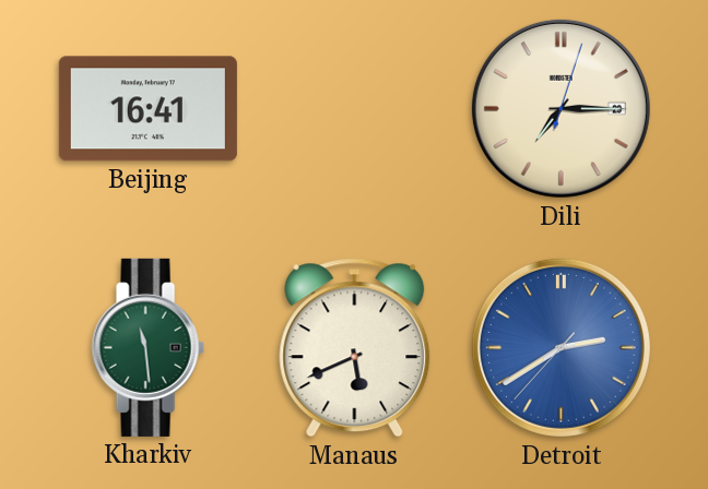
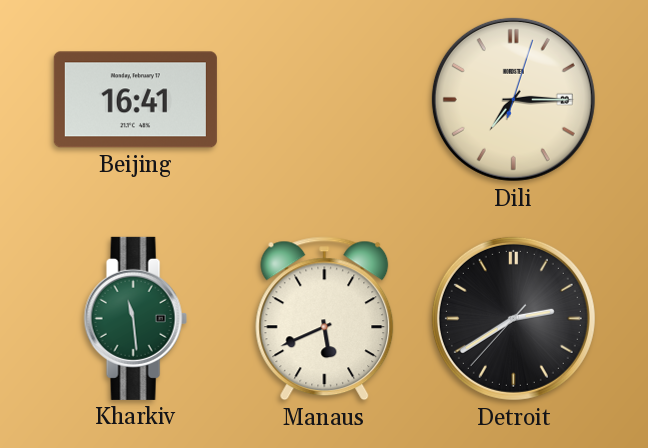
Detroit dial: blue -> black
